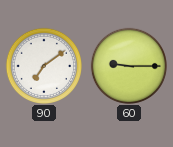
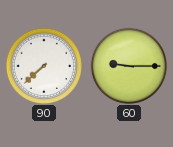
90: 7:09 -> 7:38
